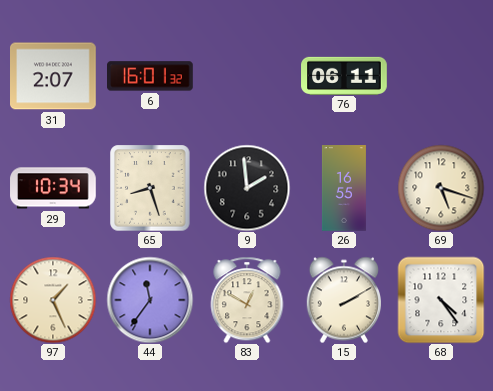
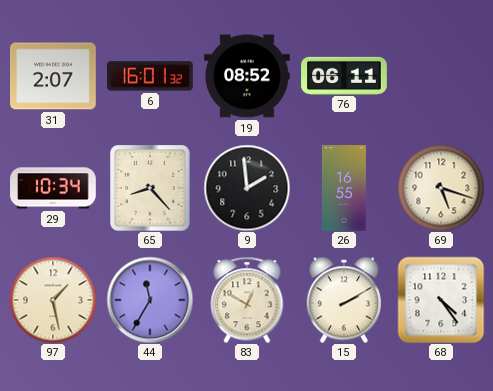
19: none -> 08:52
65: 8:27 -> 8:23
97: 1:26 -> 1:28
44: 11:36 -> 11:35
